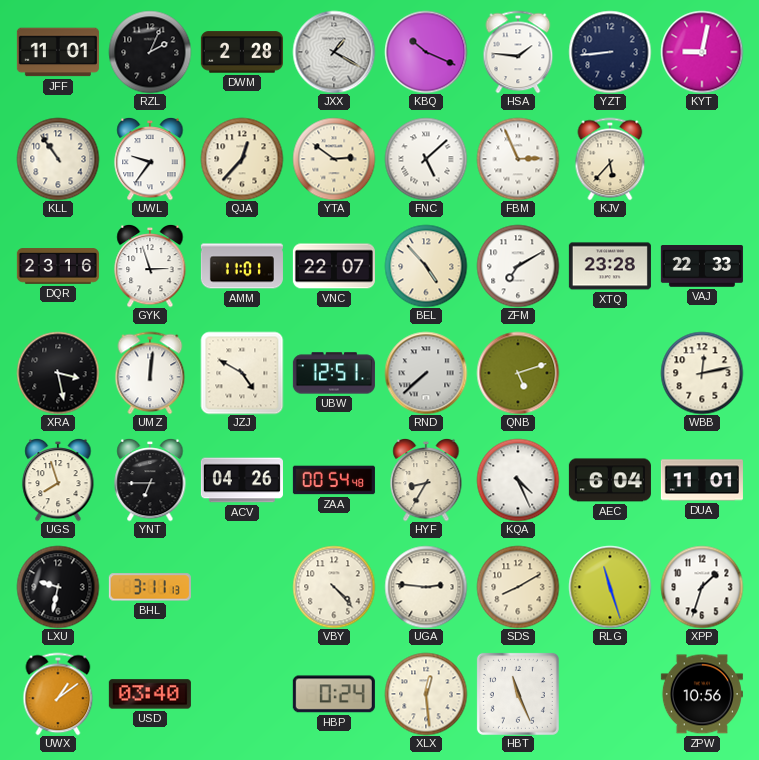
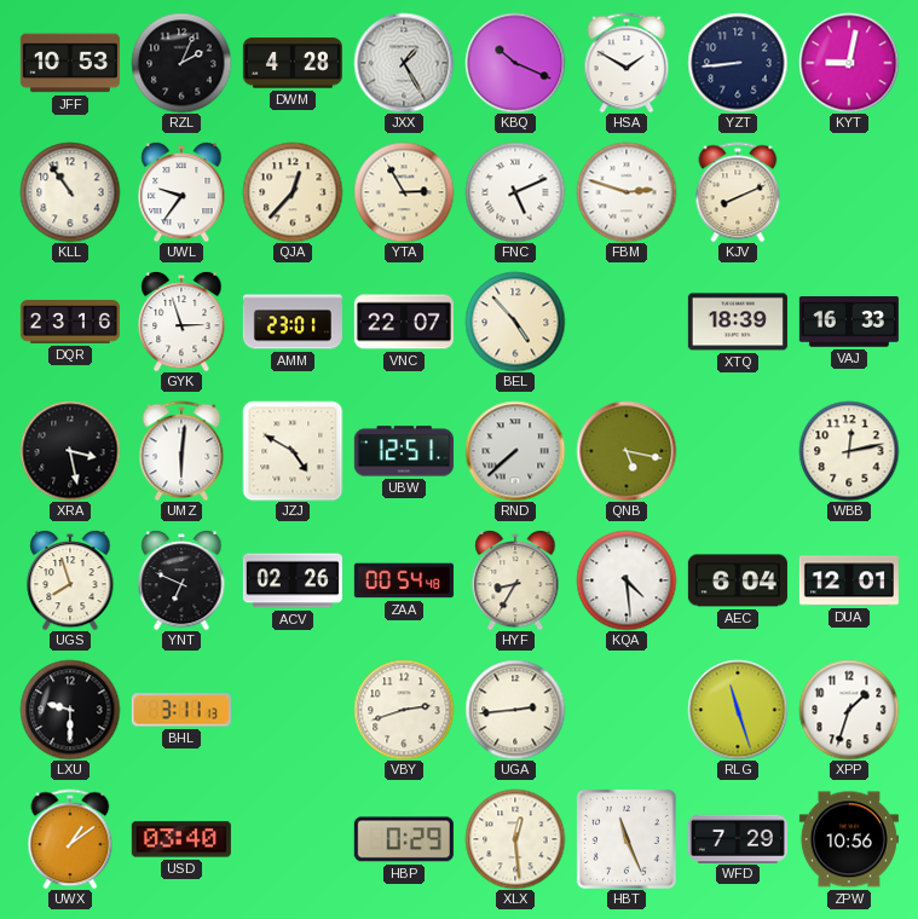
JFF: 11:01 -> 10:53
DWM: 2:28 -> 4:28
JXX: 1:20 -> 1:25
HSA: 1:46 -> 1:50
YTA: 2:51 -> 2:55
FNC: 5:08 -> 5:11
FBM: 2:56 -> 2:48
KJV: 5:37 -> 8:11
AMM: 11:01 -> 23:01
ZFM: 7:10 -> none
XTQ: 23:28 -> 18:39
VAJ: 22:33 -> 16:33
UMZ: 12:01 -> 6:01
QNB: 5:12 -> 5:17
YNT: 6:45 -> 6:49
ACV: 04:26 -> 02:26
KQA: 4:26 -> 4:29
DUA: 11:01 -> 12:01
LXU: 9:32 -> 9:30
VBY: 4:23 -> 2:42
UGA: 2:46 -> 2:44
SDS: 8:10 -> none
HBP: 0:24 -> 0:29
WFD: none -> 7:29
